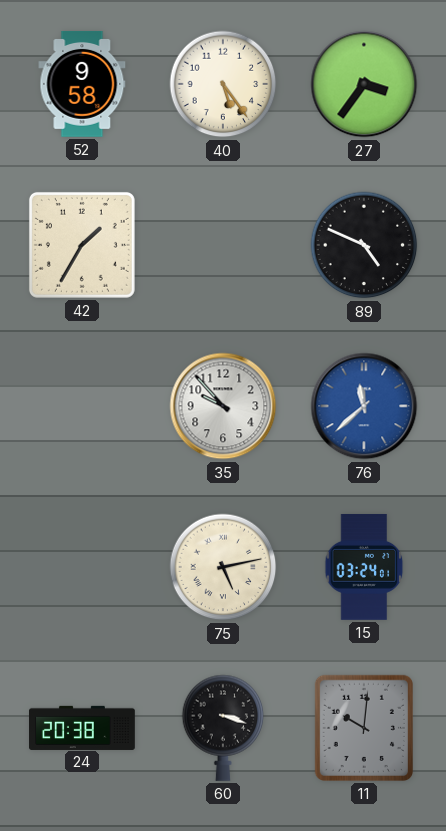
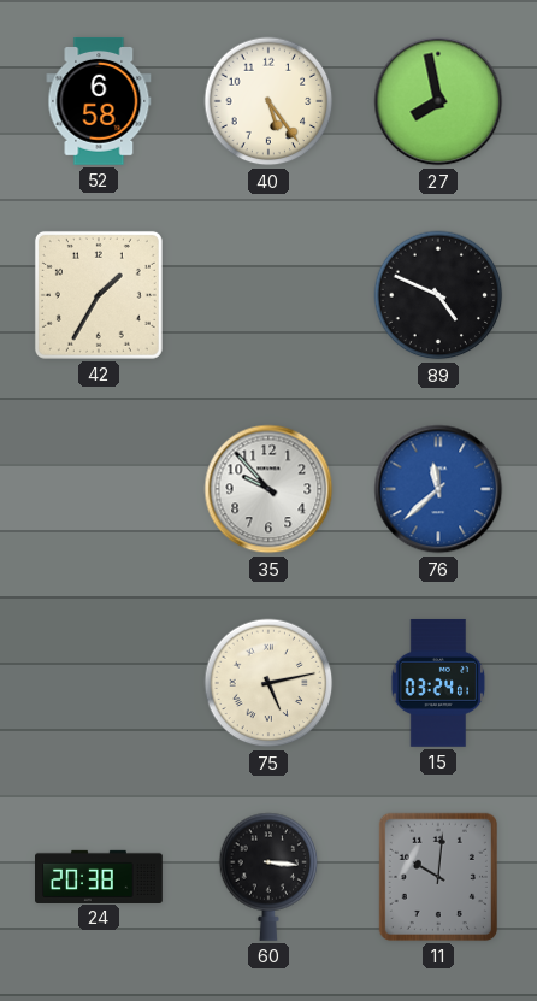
52: 9:58 -> 6:58
27: 3:36 -> 7:58
60: 3:18 -> 3:16
